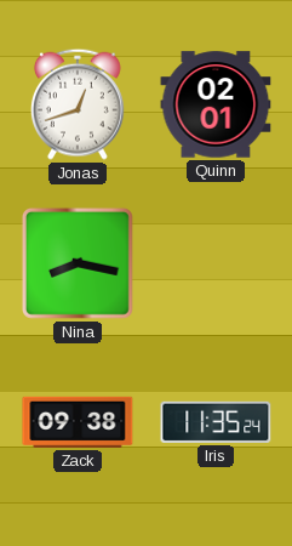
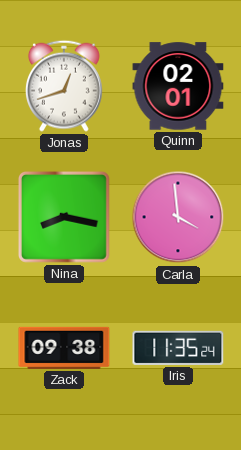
Carla: none -> 3:59
